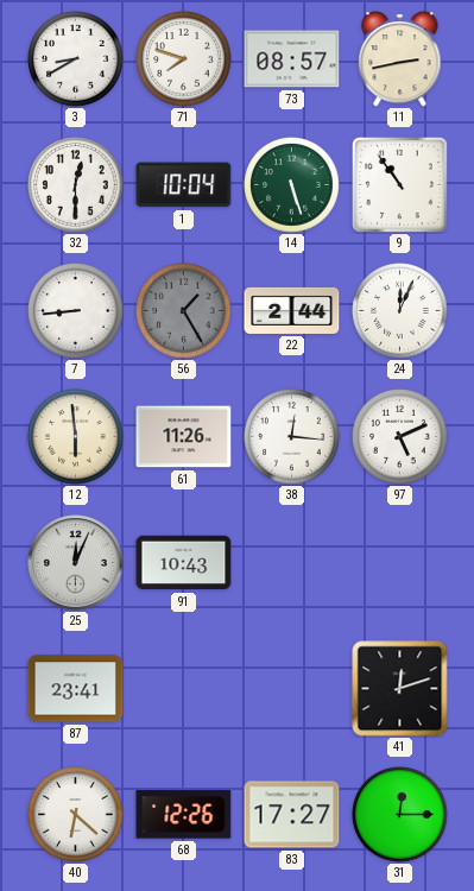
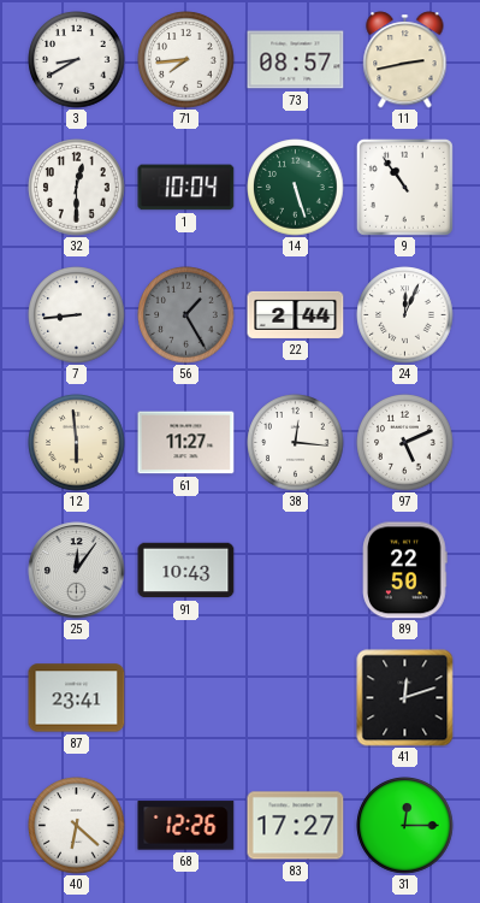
71: 7:48 -> 7:44
61: 11:26 -> 11:27
25: 12:04 -> 12:06
89: none -> 22:50
